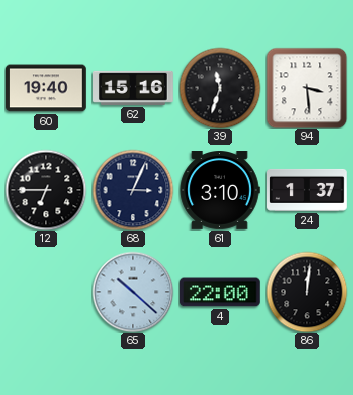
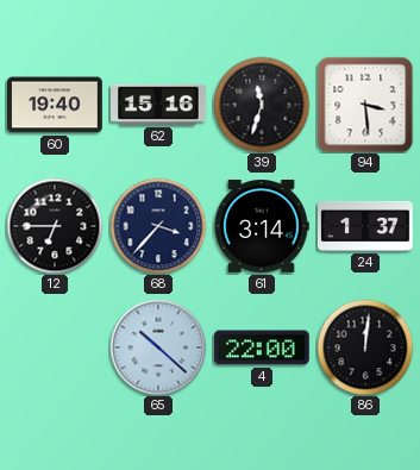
68: 3:04 -> 3:37
61: 3:10 -> 3:14
